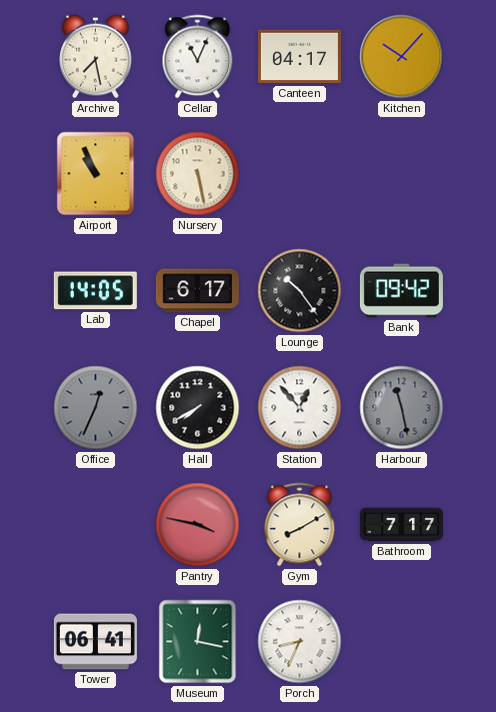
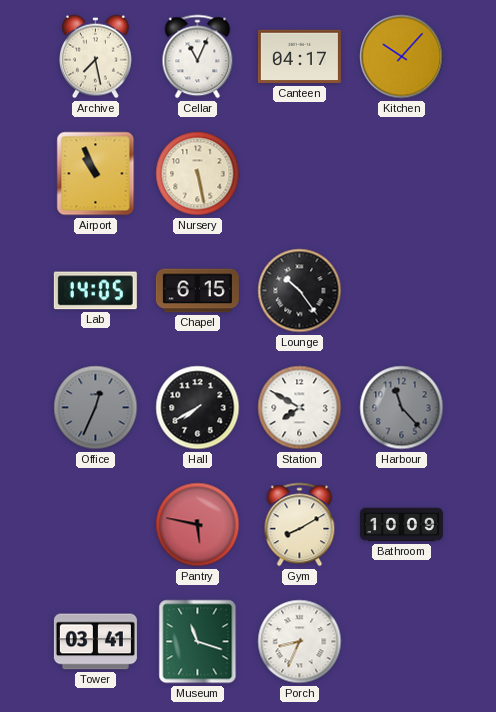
Chapel: 6:17 -> 6:15
Bank: 09:42 -> none
Station: 12:53 -> 7:50
Harbour: 11:28 -> 11:23
Pantry: 3:47 -> 5:47
Bathroom: 7:17 -> 10:09
Tower: 06:41 -> 03:41
Museum: 12:17 -> 11:18
